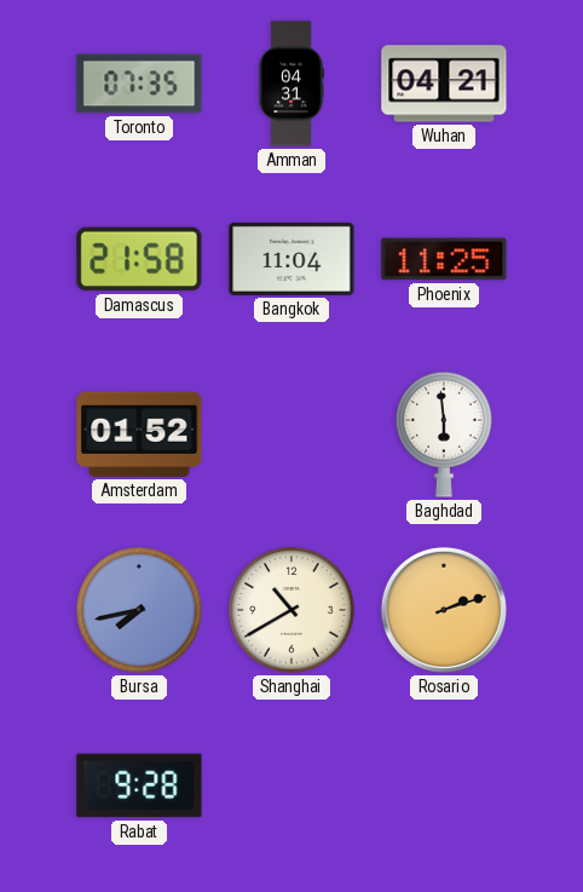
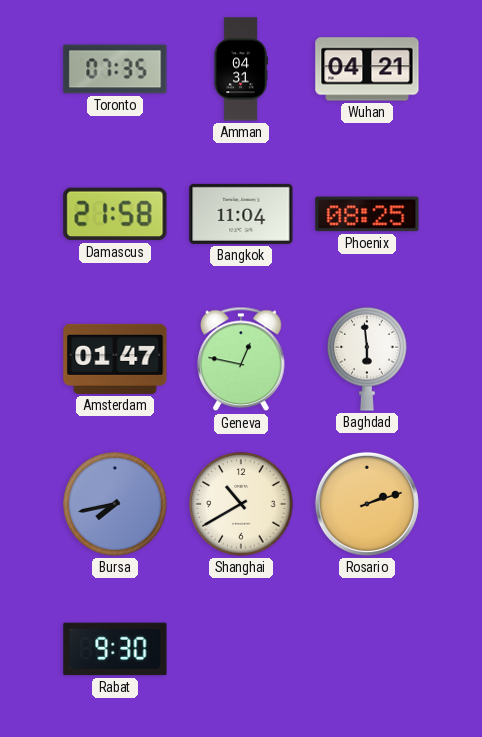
Phoenix: 11:25 -> 08:25
Amsterdam: 01:52 -> 01:47
Geneva: none -> 12:47
Rabat: 9:28 -> 9:30
